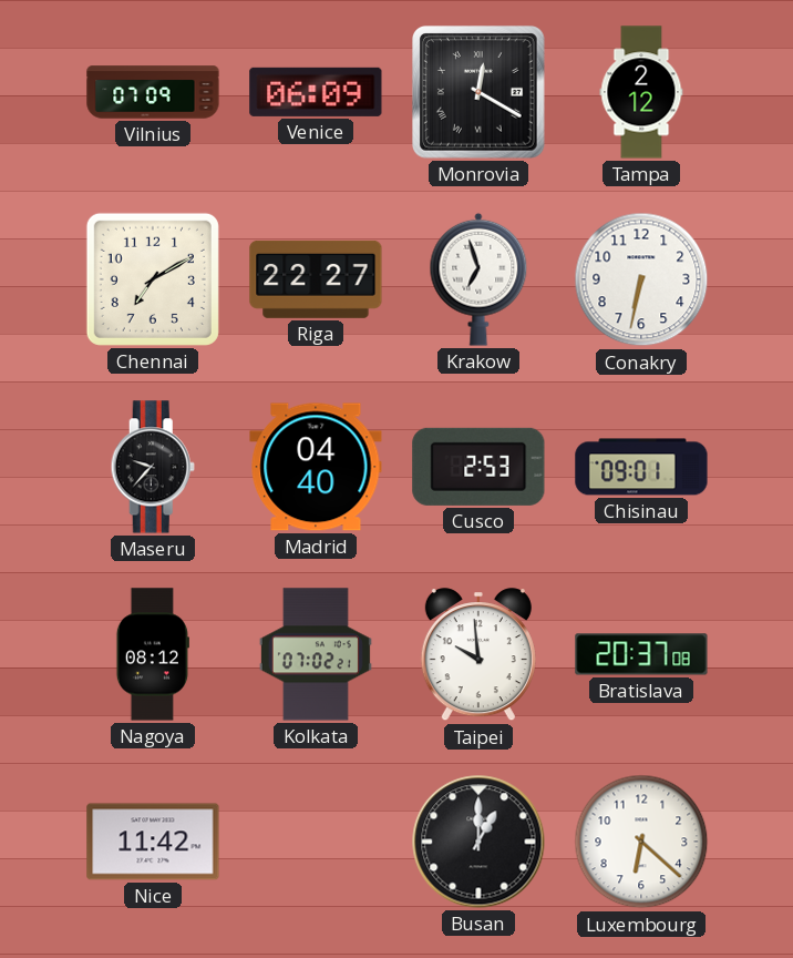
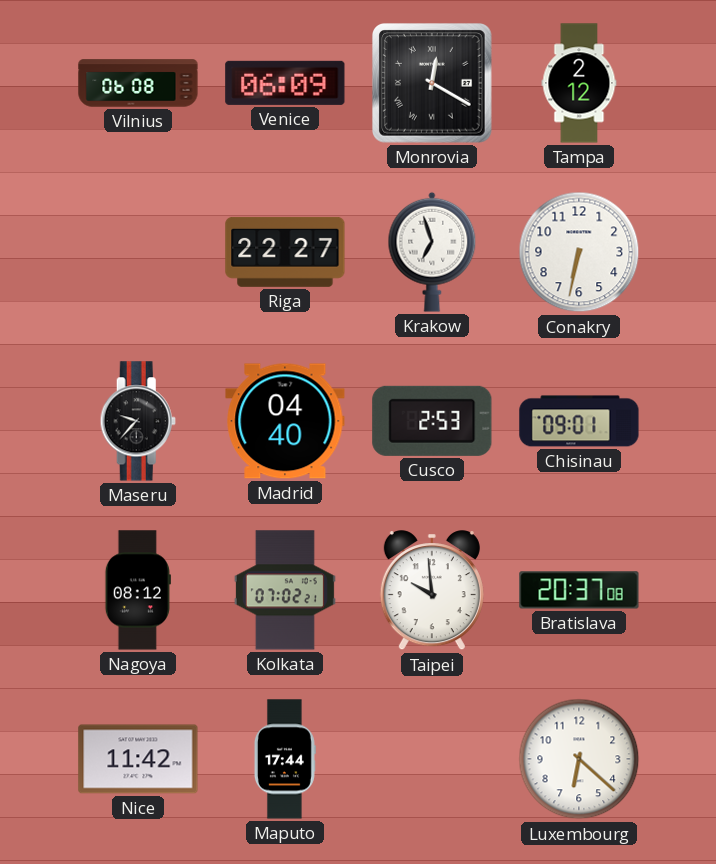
Vilnius: 07:09 -> 06:08
Chennai: 7:10 -> none
Maputo: none -> 17:44
Busan: 1:00 -> none
